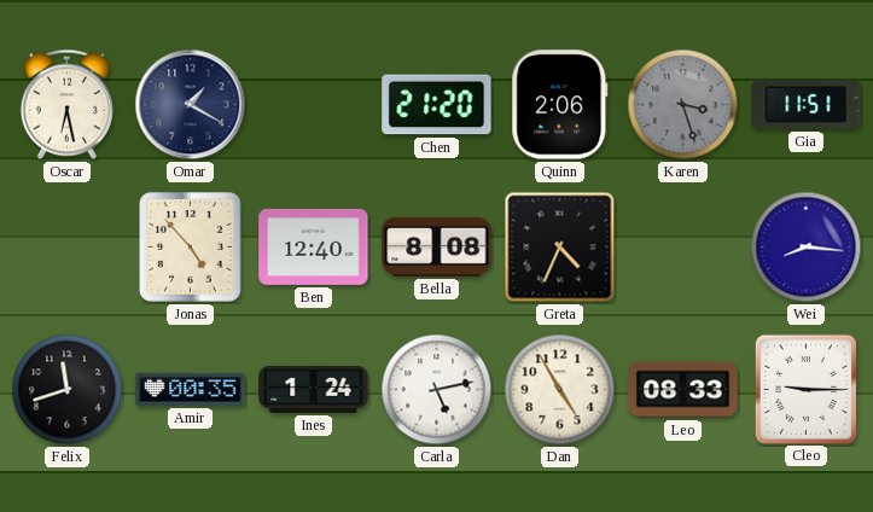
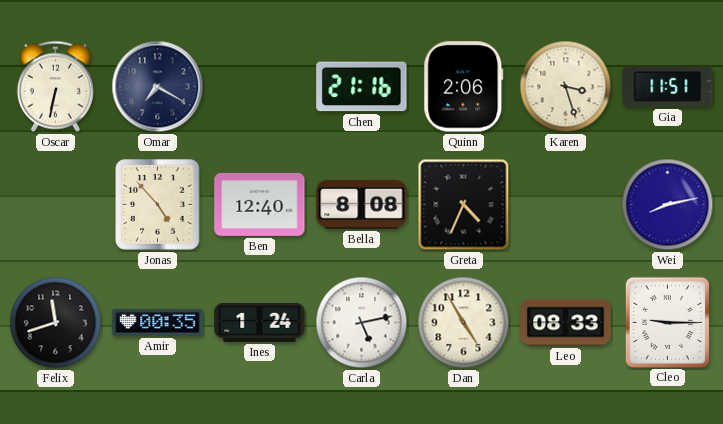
Oscar: 6:28 -> 6:32
Omar: 1:20 -> 7:20
Chen: 21:20 -> 21:16
Karen dial: grey -> cream
Wei: 8:16 -> 8:13
